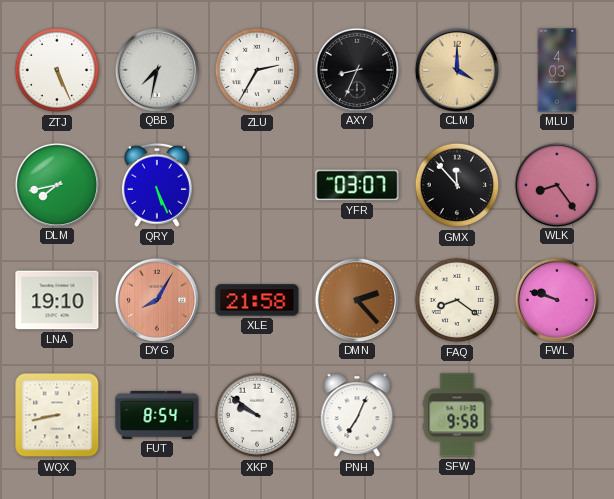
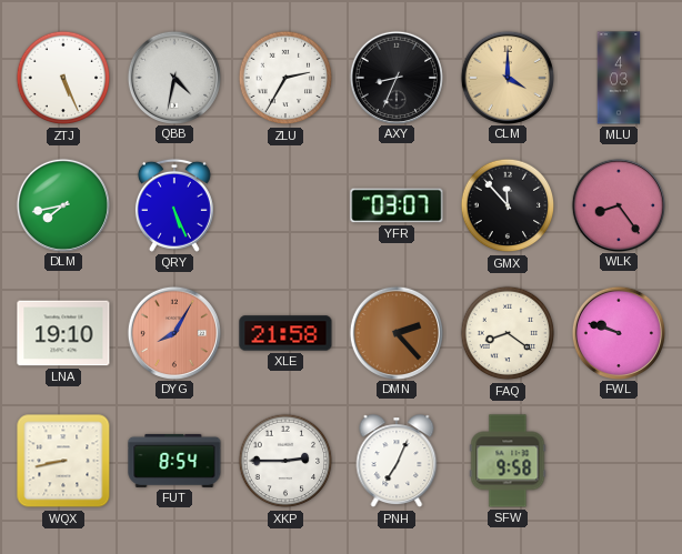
QBB: 7:32 -> 4:32
XKP: 9:51 -> 2:45
